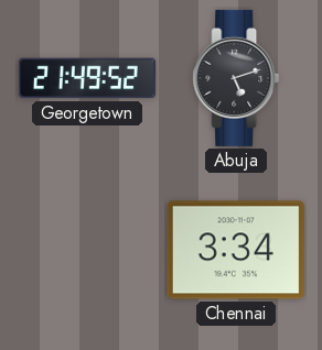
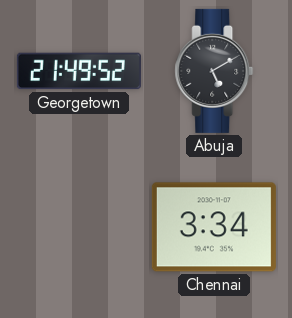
Abuja: 5:12 -> 5:10
